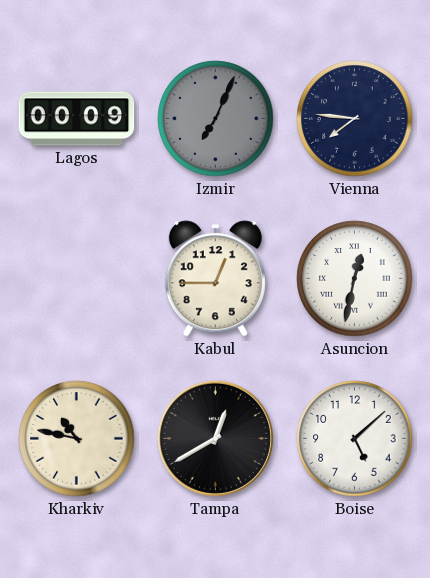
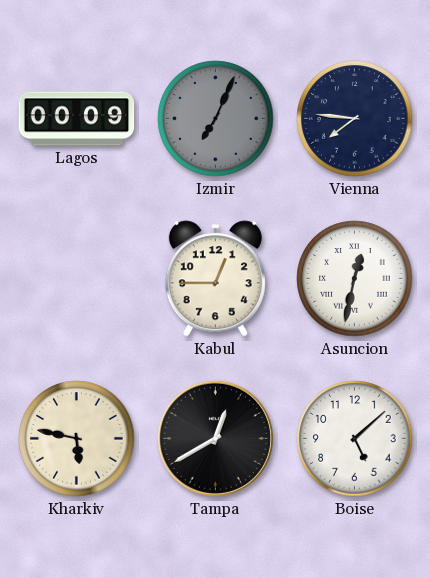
Kharkiv: 10:47 -> 5:47
